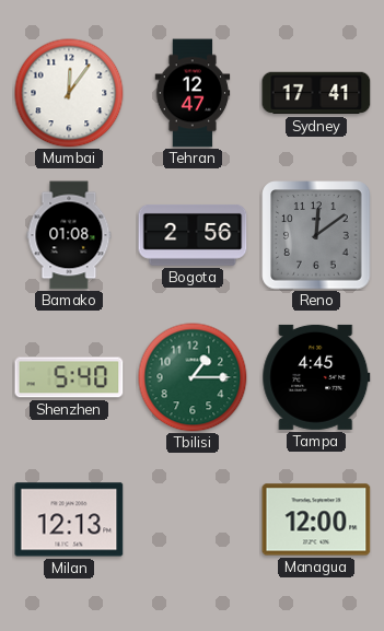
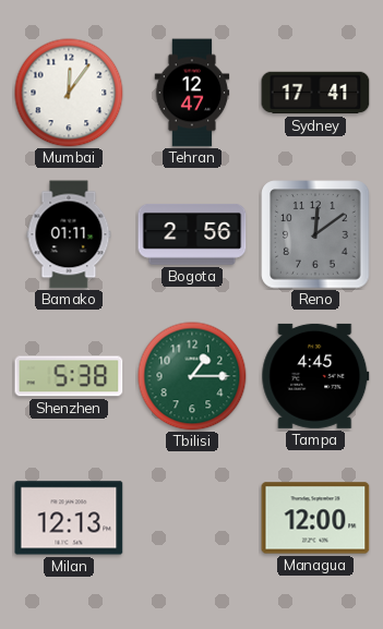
Bamako: 01:08 -> 01:11
Shenzhen: 5:40 -> 5:38
